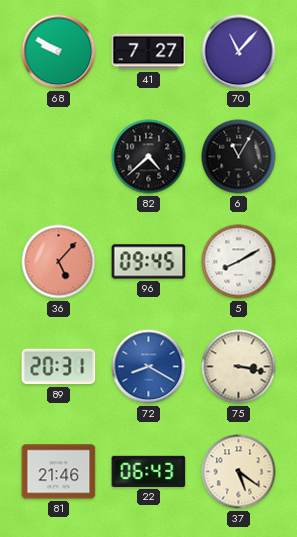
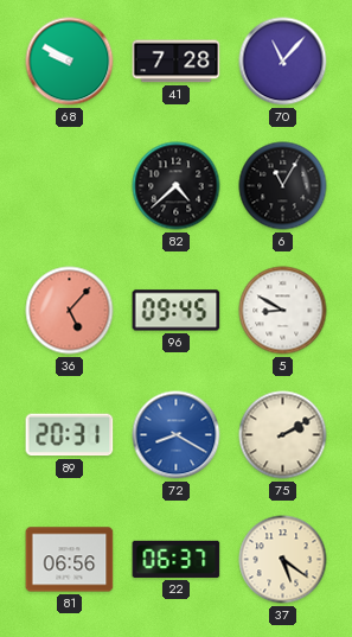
41: 7:27 -> 7:28
5: 8:10 -> 8:50
75: 3:17 -> 2:10
81: 21:46 -> 06:56
22: 06:43 -> 06:37
